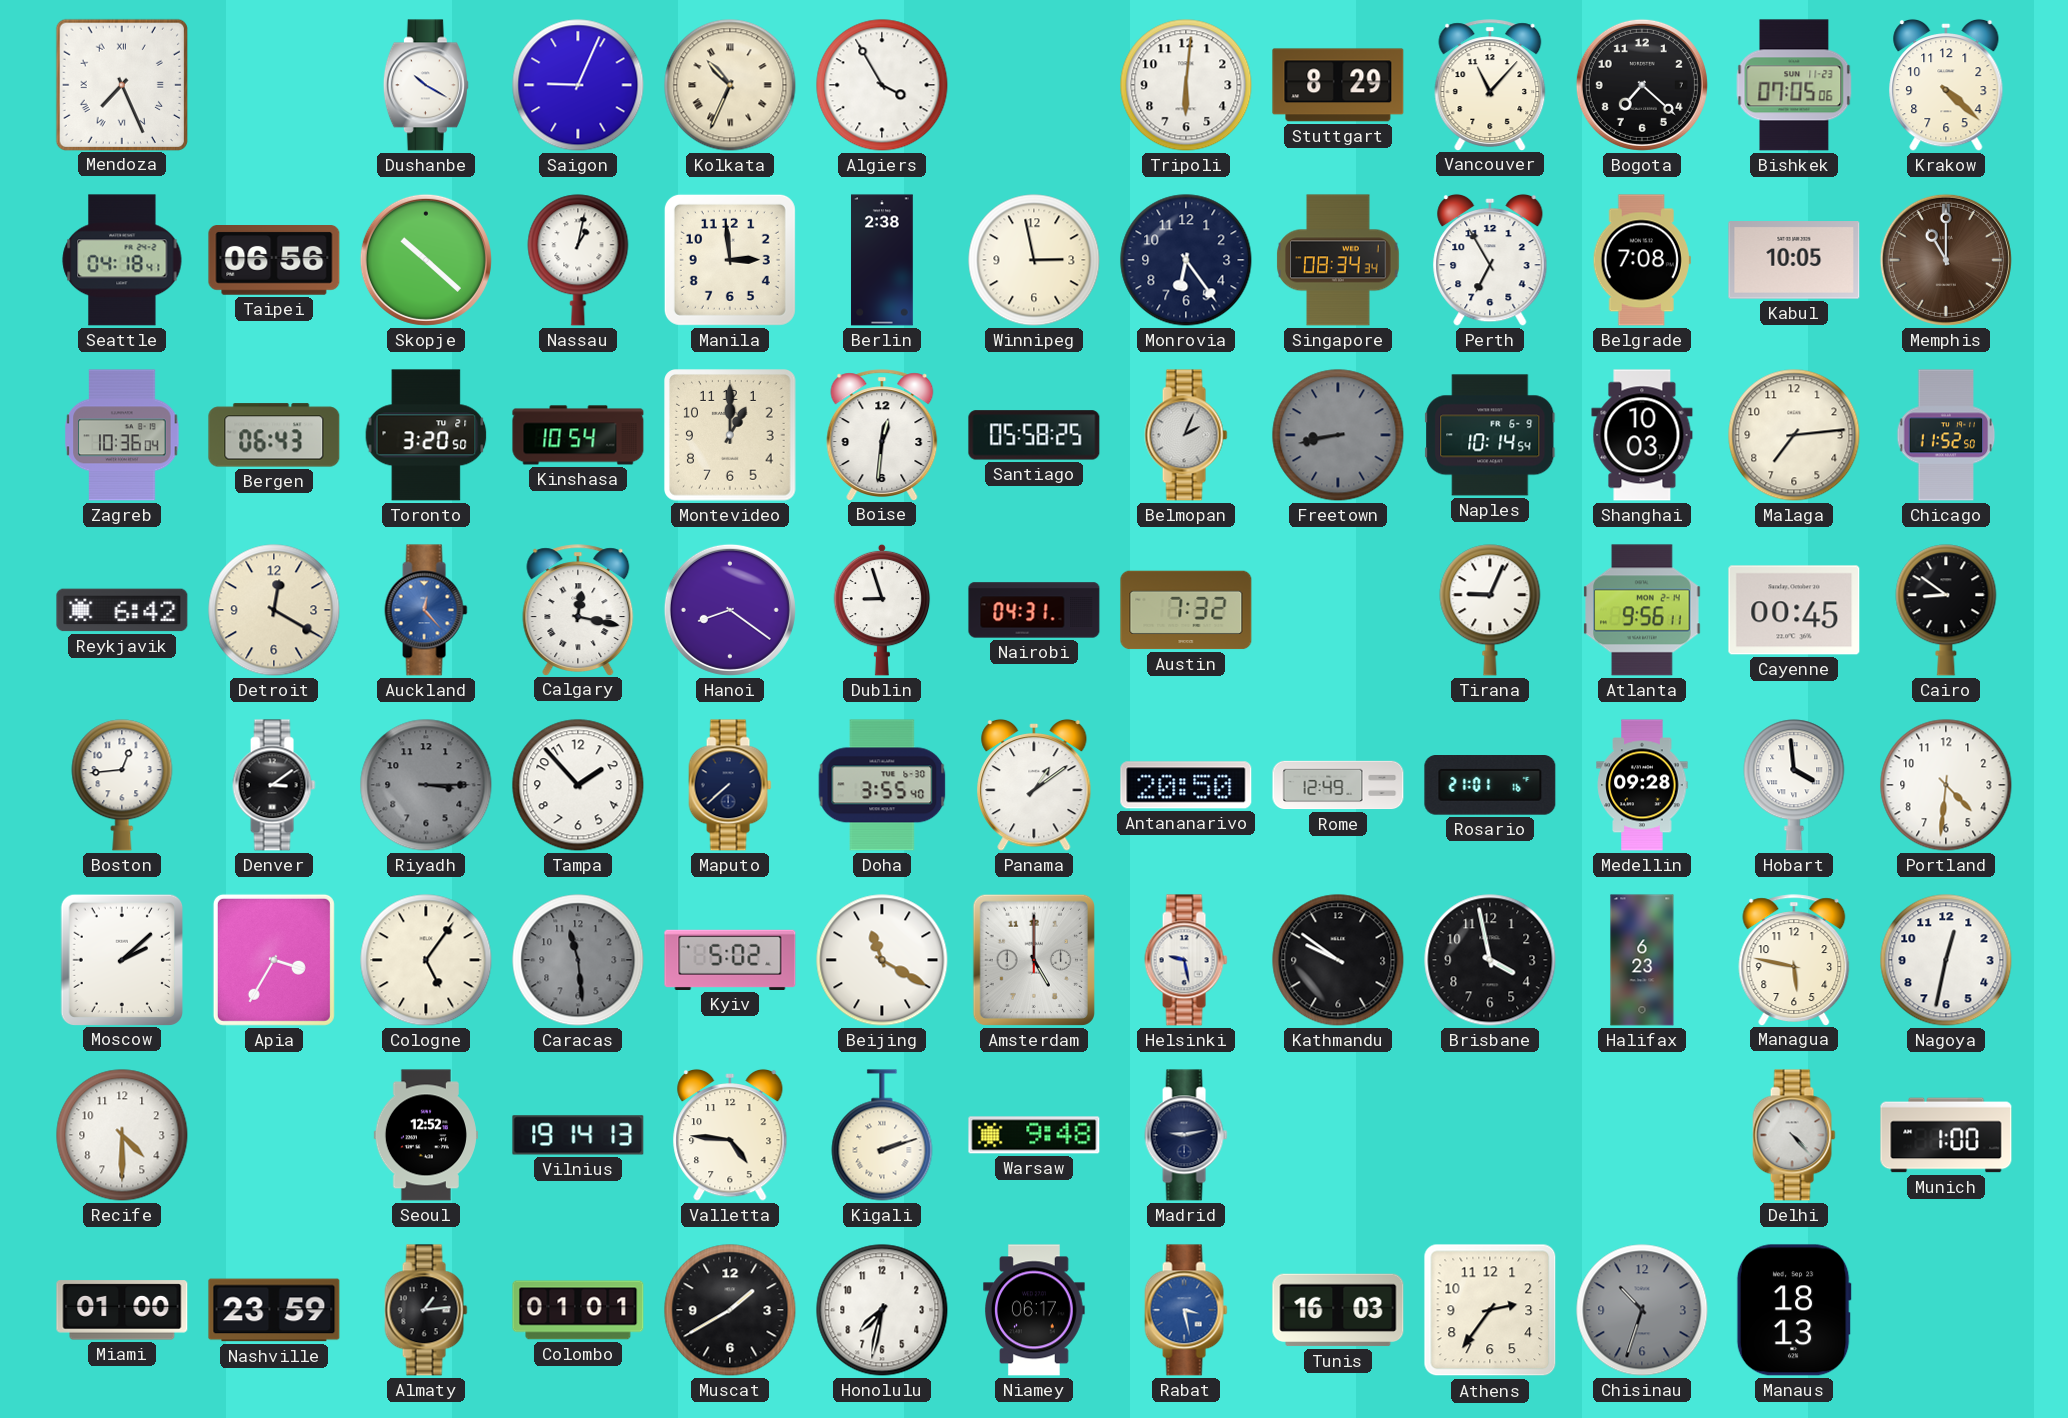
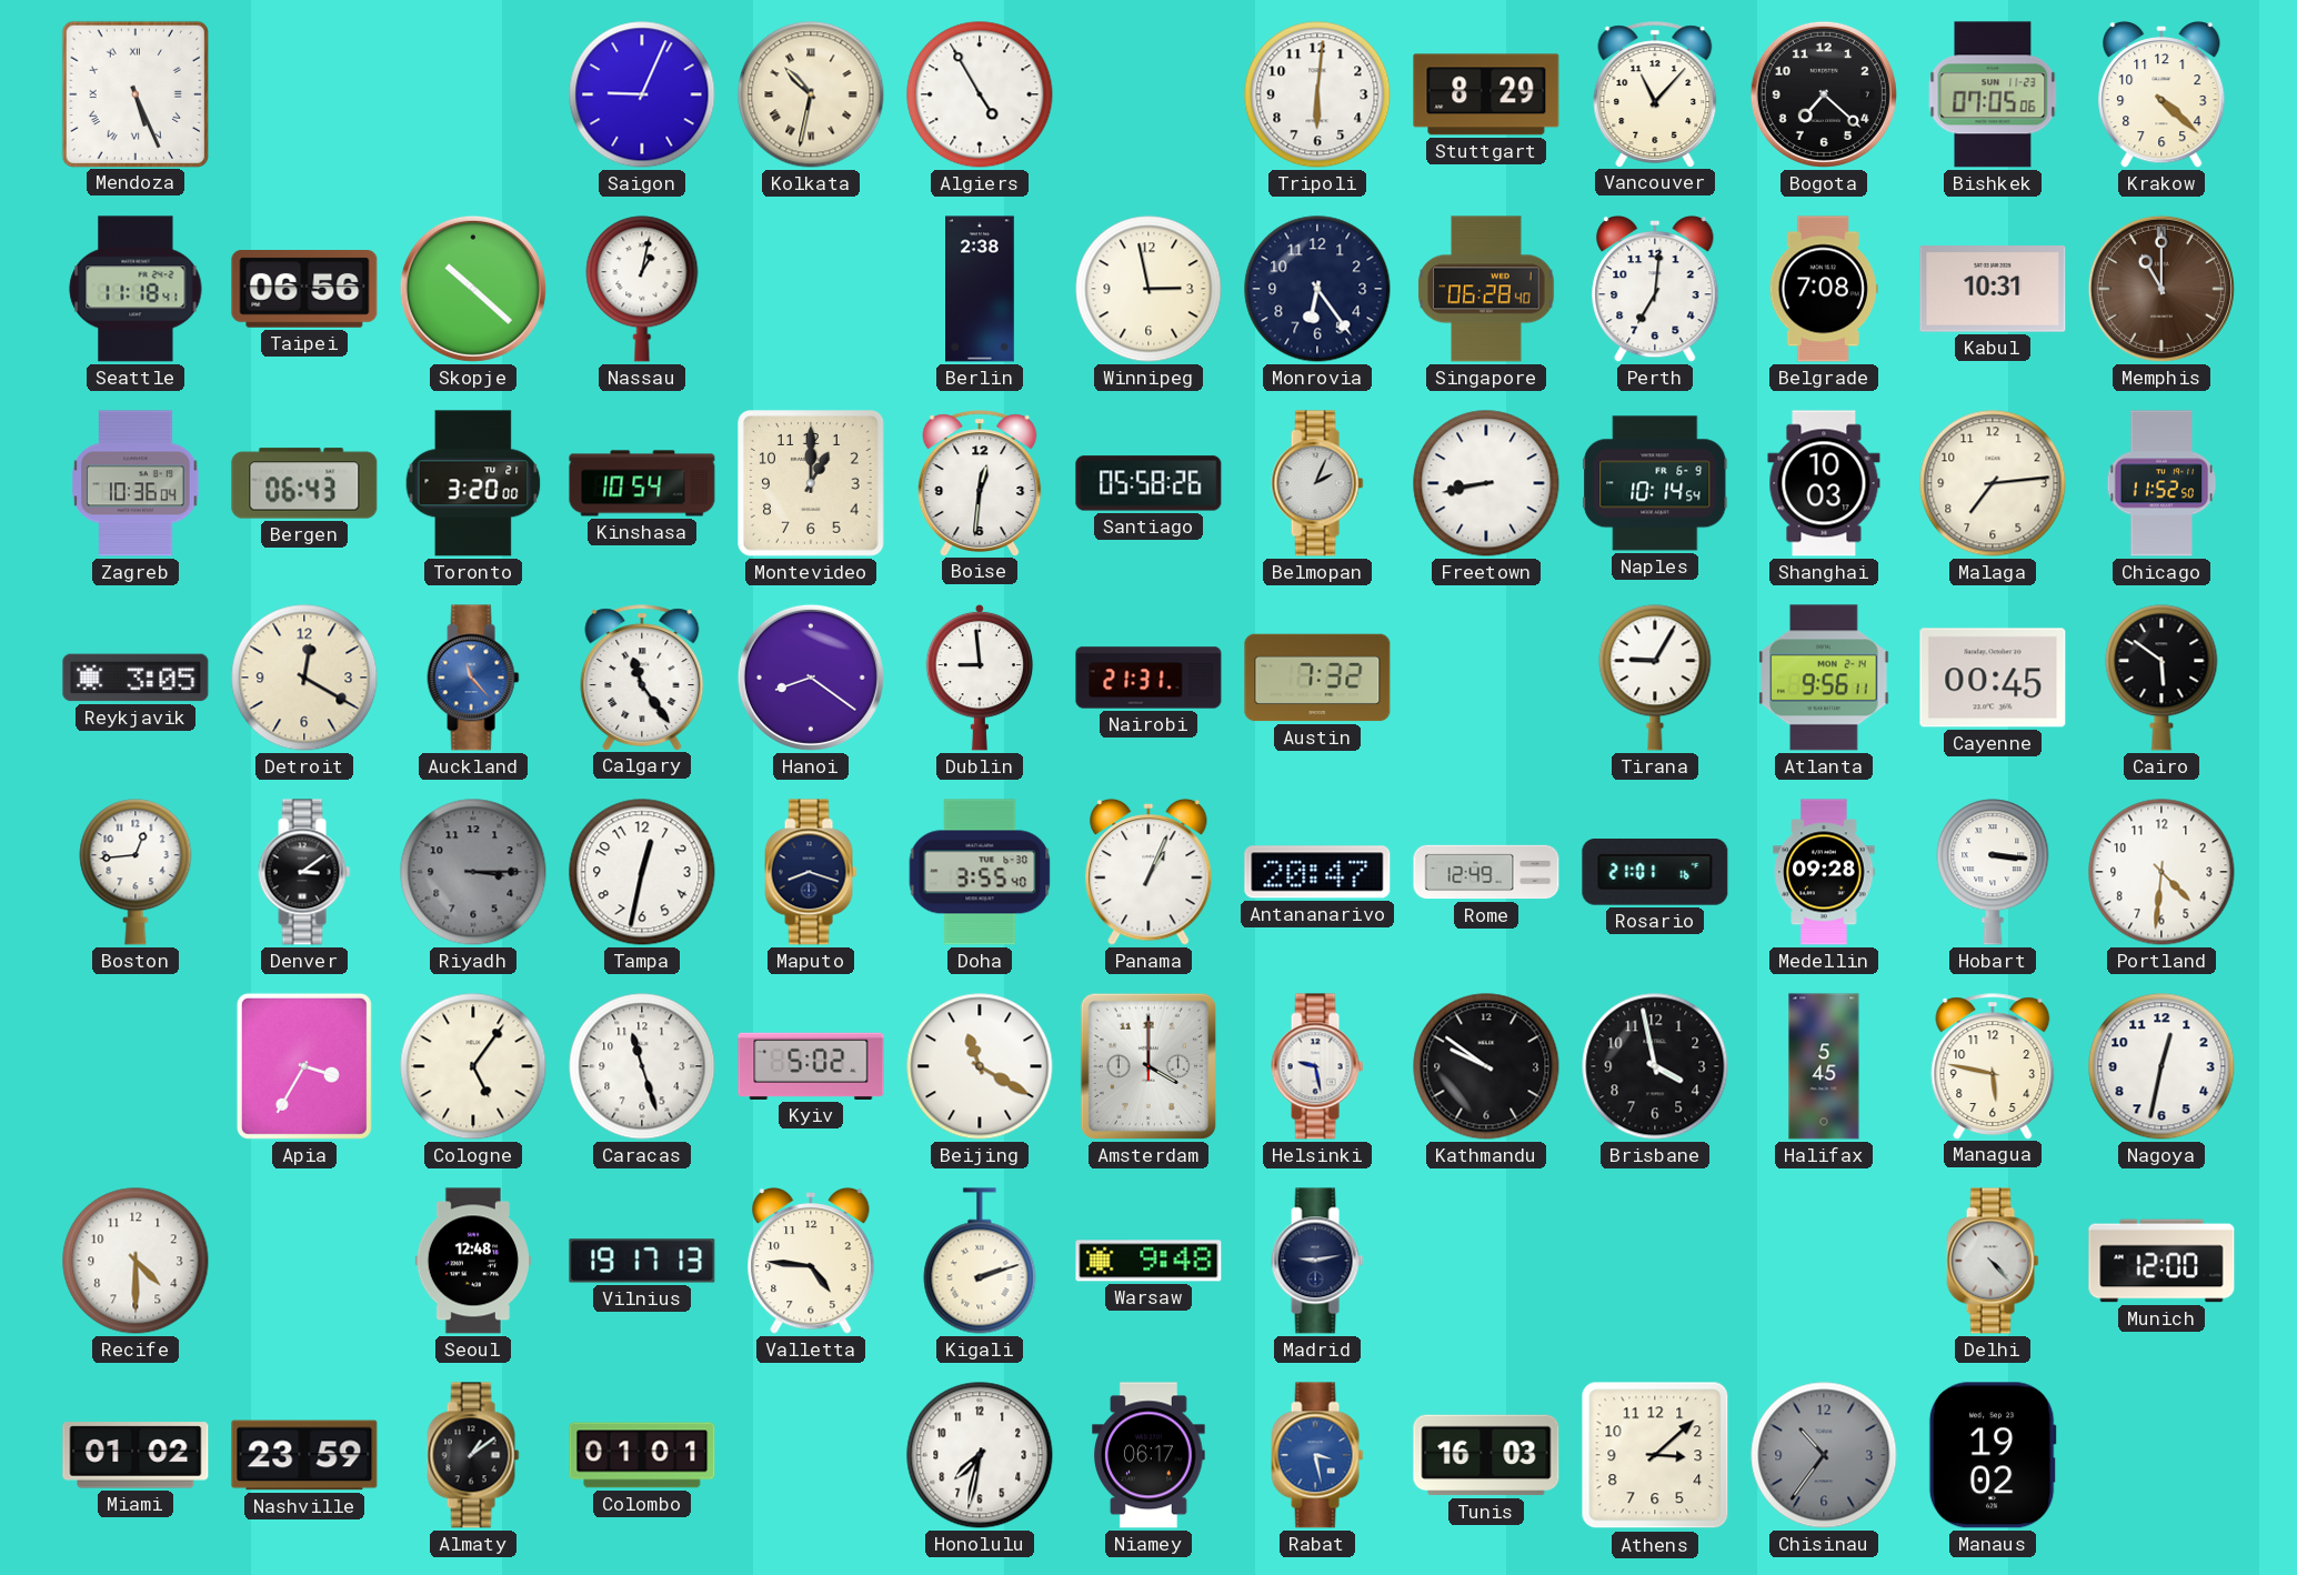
Mendoza: 7:26 -> 5:26
Dushanbe: 10:20 -> none
Kolkata: 10:34 -> 10:32
Algiers: 3:55 -> 4:55
Seattle: 04:18 -> 11:18
Manila: 2:59 -> none
Singapore: 08:34 -> 06:28
Perth: 6:55 -> 7:01
Kabul: 10:05 -> 10:31
Toronto: 3:20:50 -> 3:20:00
Santiago: 05:58:25 -> 05:58:26
Freetown dial: grey -> white
Reykjavik: 6:42 -> 3:05
Auckland: 12:23 -> 11:23
Calgary: 12:17 -> 11:24
Dublin: 8:57 -> 8:59
Nairobi: 04:31 -> 21:31
Tirana: 9:04 -> 9:05
Cairo: 8:51 -> 5:51
Tampa: 1:53 -> 12:32
Maputo: 7:38 -> 8:18
Panama: 1:09 -> 1:04
Antananarivo: 20:50 -> 20:47
Hobart: 3:59 -> 3:16
Moscow: 2:08 -> none
Caracas: 11:29 -> 11:27
Caracas dial: grey -> white
Amsterdam: 5:00 -> 4:00
Halifax: 6:23 -> 5:45
Seoul: 12:52 -> 12:48
Vilnius: 19:14 -> 19:17
Munich: 1:00 -> 12:00
Miami: 01:00 -> 01:02
Almaty: 1:14 -> 1:09
Muscat: 1:40 -> none
Athens: 2:36 -> 3:08
Chisinau: 10:33 -> 10:36
Manaus: 18:13 -> 19:02
